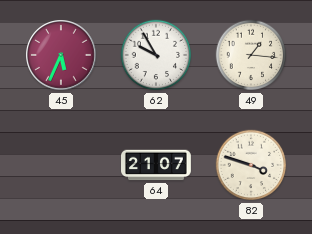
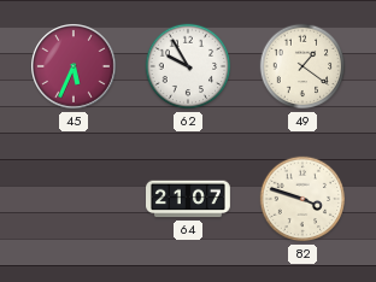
49: 1:16 -> 1:21
